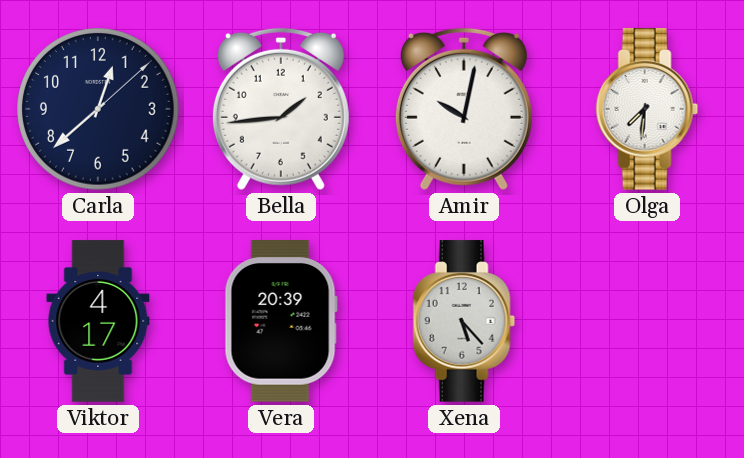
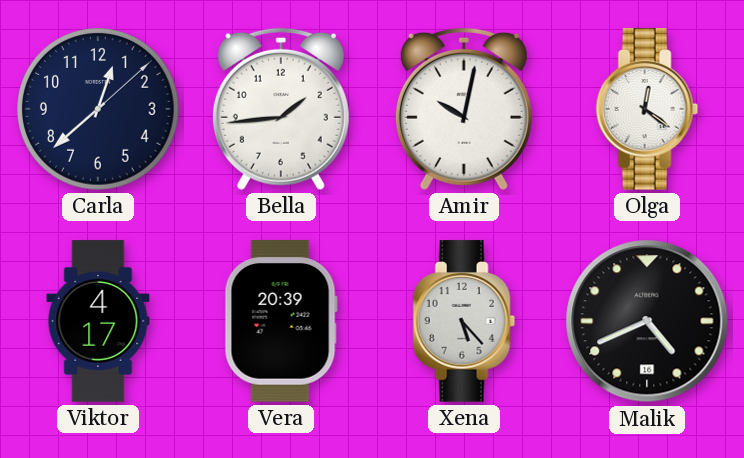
Olga: 7:31 -> 12:21
Malik: none -> 4:41
